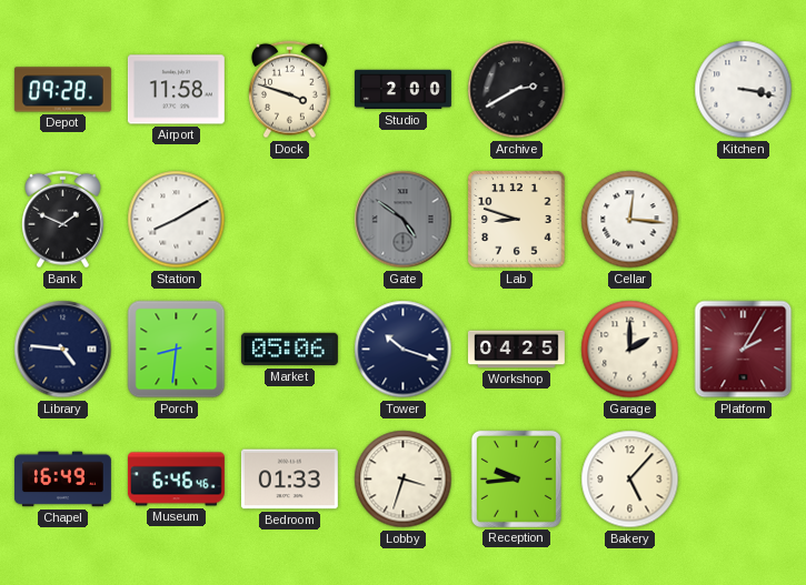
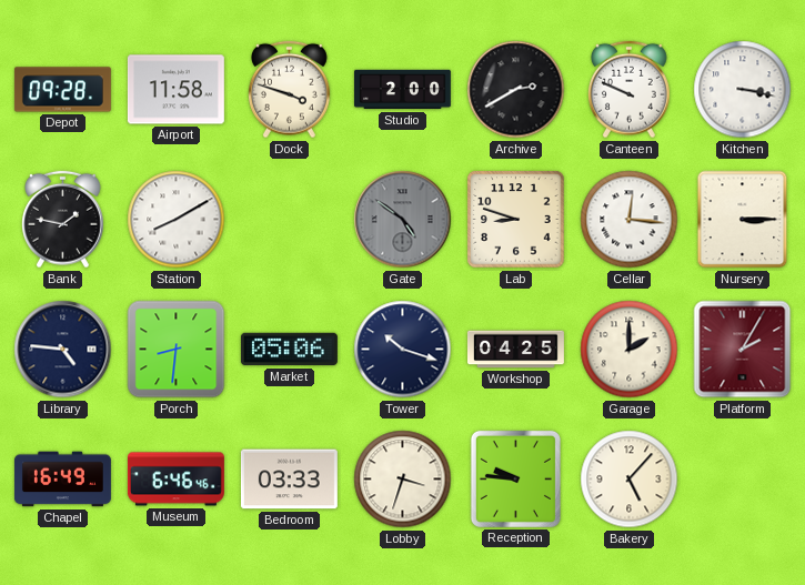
Canteen: none -> 9:49
Bank: 1:49 -> 1:47
Nursery: none -> 3:15
Bedroom: 01:33 -> 03:33
Reception: 9:44 -> 9:46
